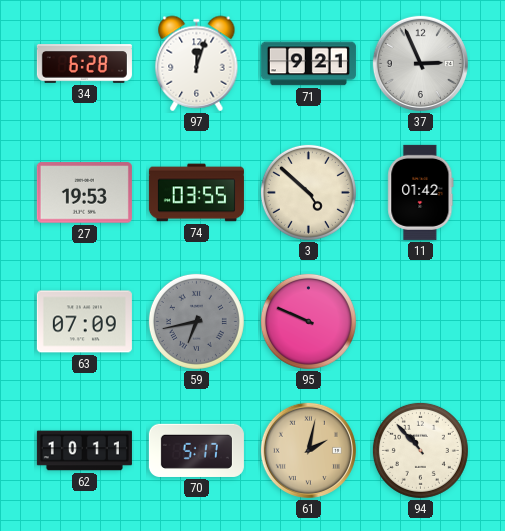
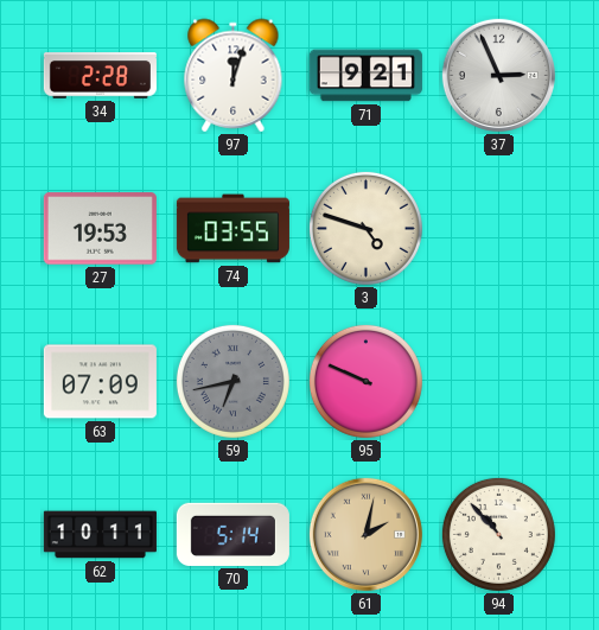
34: 6:28 -> 2:28
3: 4:52 -> 4:48
11: 01:42 -> none
70: 5:17 -> 5:14
